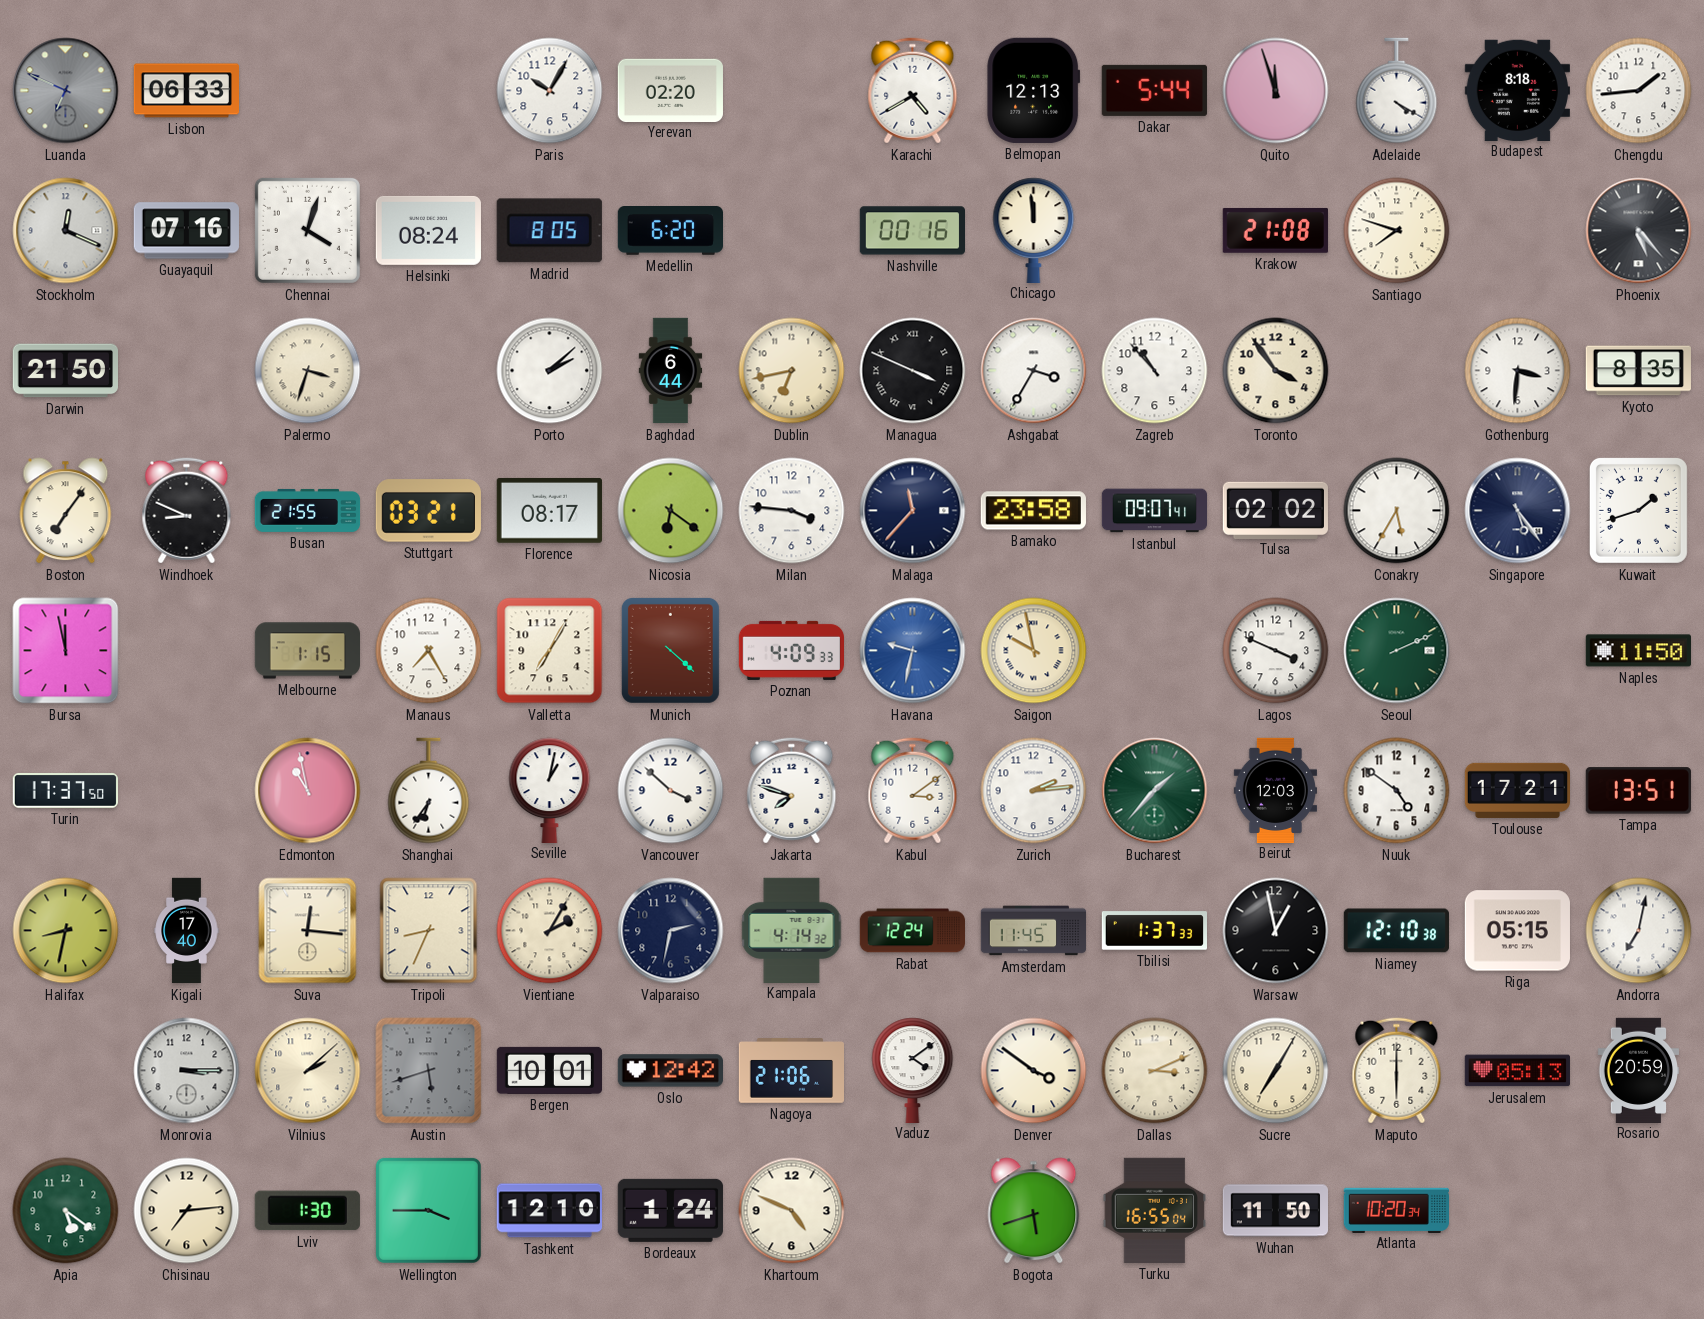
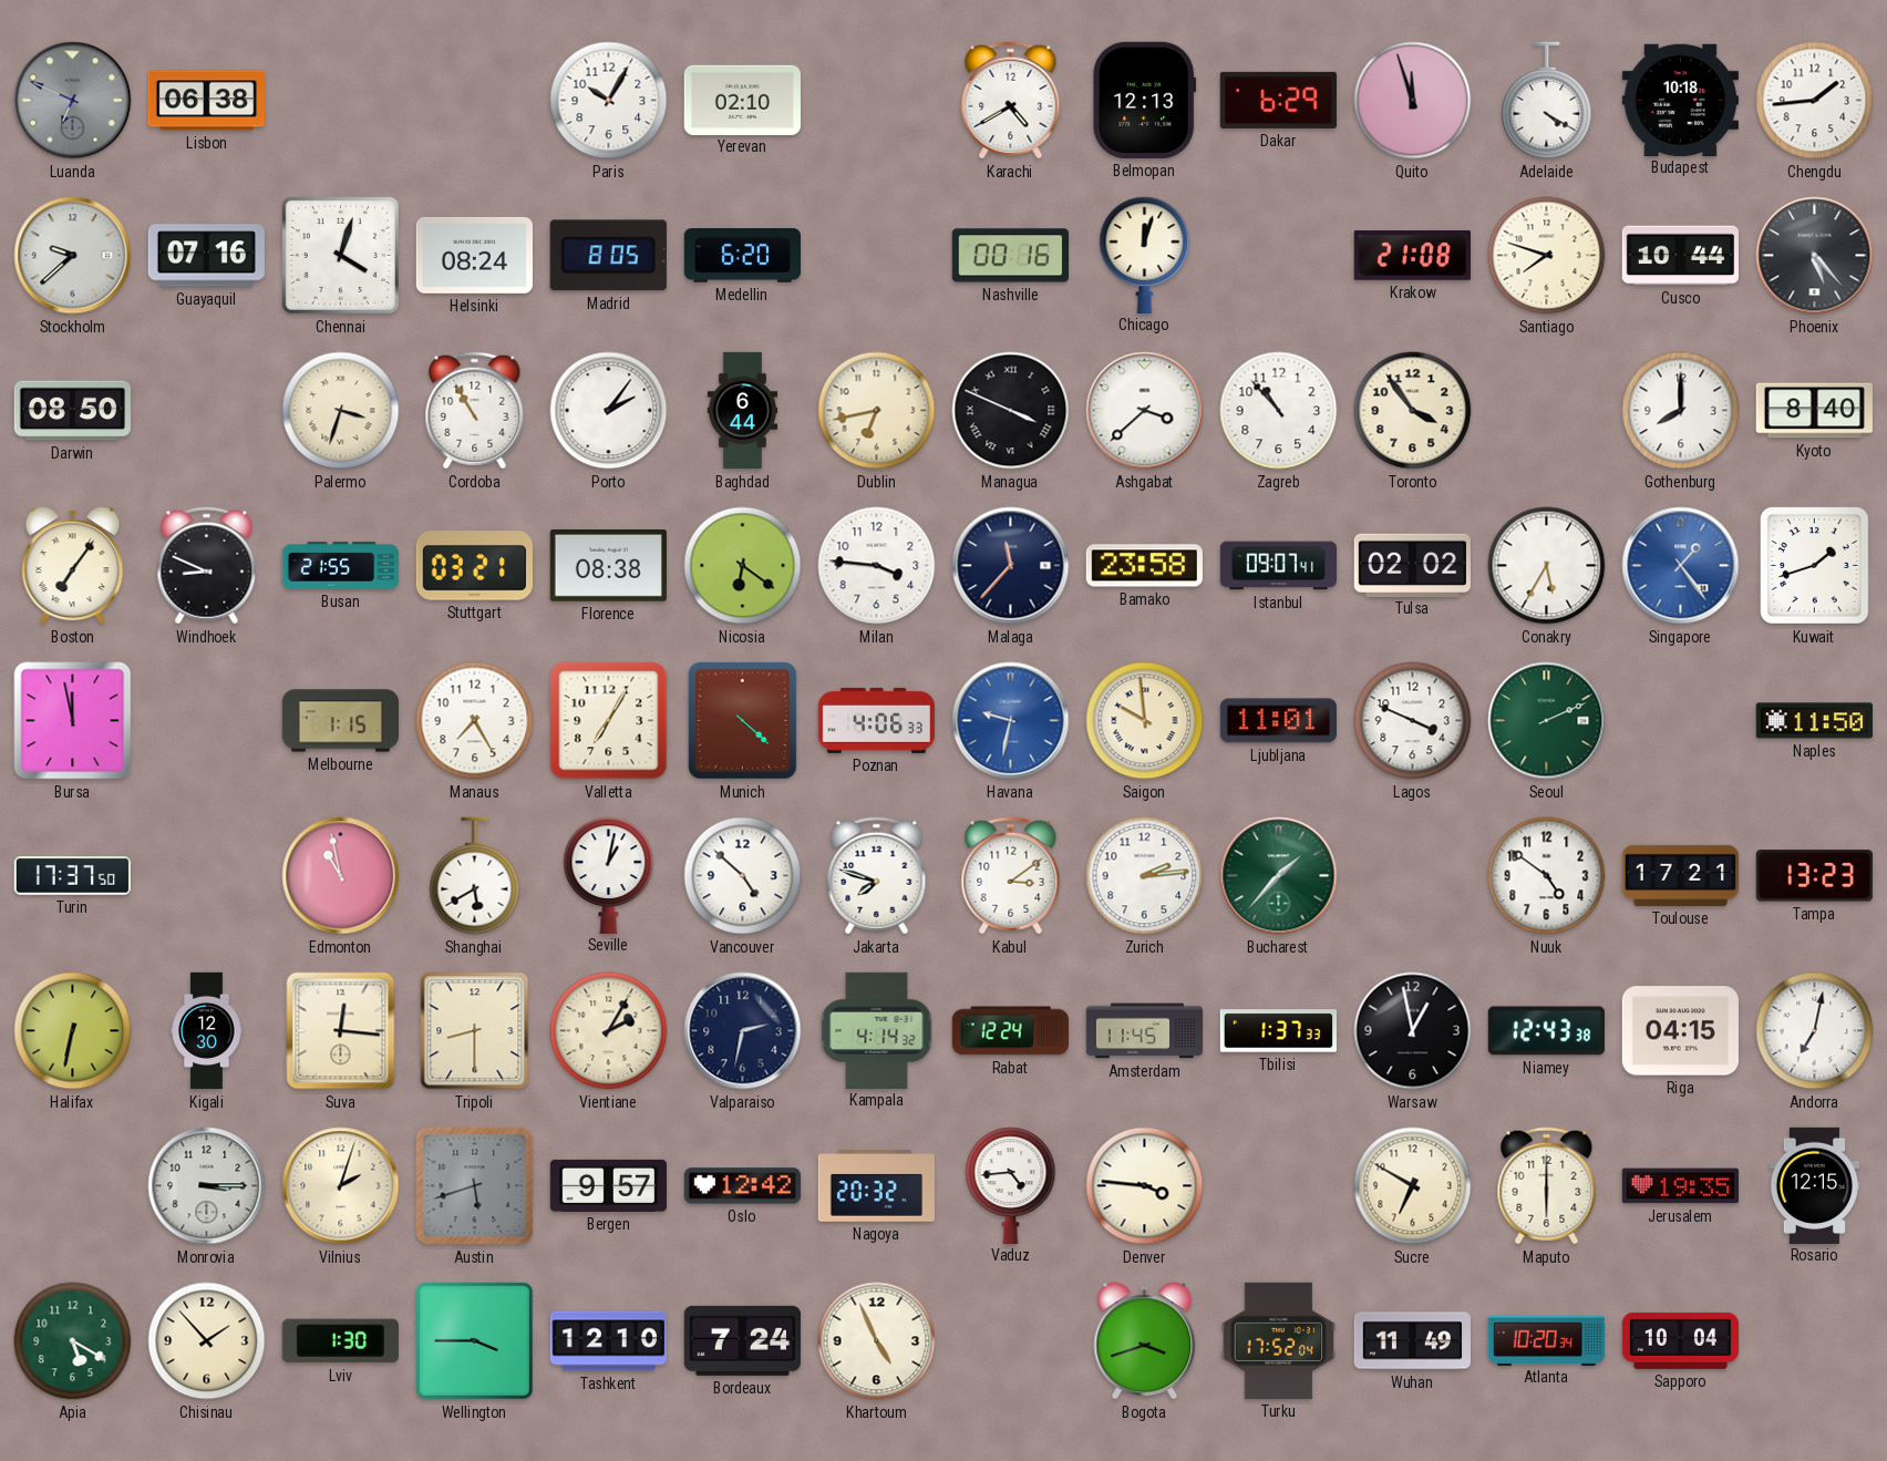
Lisbon: 06:33 -> 06:38
Yerevan: 02:20 -> 02:10
Dakar: 5:44 -> 6:29
Budapest: 8:18 -> 10:18
Stockholm: 12:19 -> 9:38
Chicago: 11:59 -> 12:03
Cusco: none -> 10:44
Darwin: 21:50 -> 08:50
Cordoba: none -> 10:55
Porto: 2:08 -> 2:06
Ashgabat: 3:35 -> 3:38
Gothenburg: 3:31 -> 8:00
Kyoto: 8:35 -> 8:40
Florence: 08:17 -> 08:38
Singapore: 5:24 -> 1:24
Singapore dial: navy -> blue
Poznan: 4:09 -> 4:06
Saigon: 9:58 -> 9:59
Ljubljana: none -> 11:01
Shanghai: 6:36 -> 5:40
Vancouver: 3:52 -> 4:52
Beirut: 12:03 -> none
Tampa: 13:51 -> 13:23
Halifax: 8:32 -> 6:32
Kigali: 17:40 -> 12:30
Tripoli: 8:34 -> 8:30
Niamey: 12:10 -> 12:43
Riga: 05:15 -> 04:15
Vilnius: 2:08 -> 2:03
Bergen: 10:01 -> 9:57
Nagoya: 21:06 -> 20:32
Vaduz: 4:09 -> 4:44
Denver: 3:51 -> 3:46
Dallas: 3:11 -> none
Sucre: 7:05 -> 6:50
Jerusalem: 05:13 -> 19:35
Rosario: 20:59 -> 12:15
Apia: 5:21 -> 5:20
Chisinau: 7:14 -> 1:53
Bordeaux: 1:24 -> 7:24
Khartoum: 4:49 -> 4:56
Bogota: 5:42 -> 3:42
Turku: 16:55 -> 17:52
Wuhan: 11:50 -> 11:49
Sapporo: none -> 10:04
